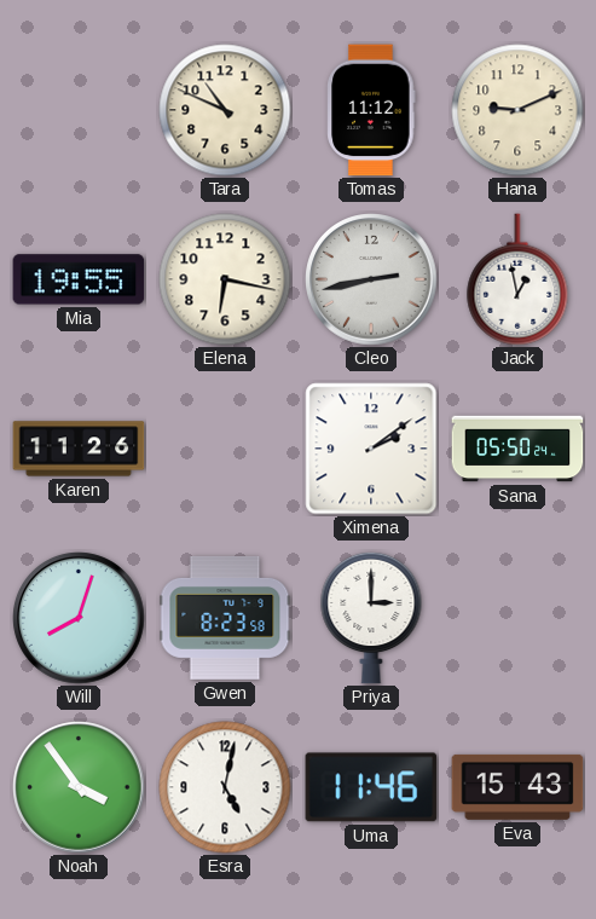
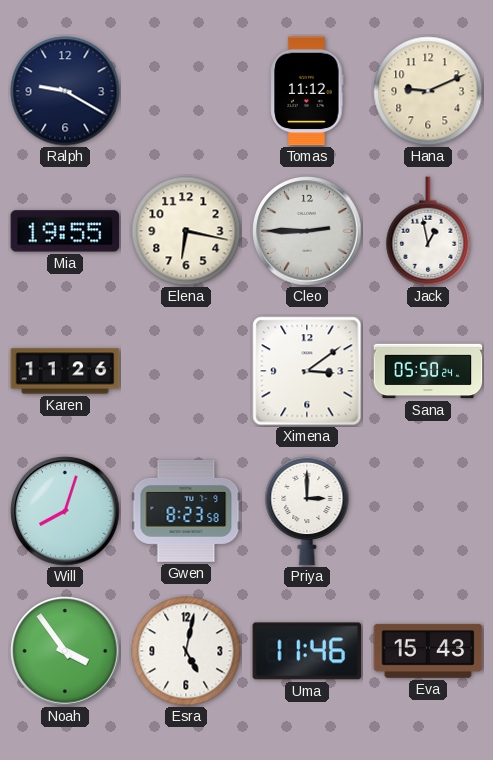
Ralph: none -> 9:20
Tara: 10:49 -> none
Cleo: 2:43 -> 2:45
Ximena: 2:09 -> 3:09
